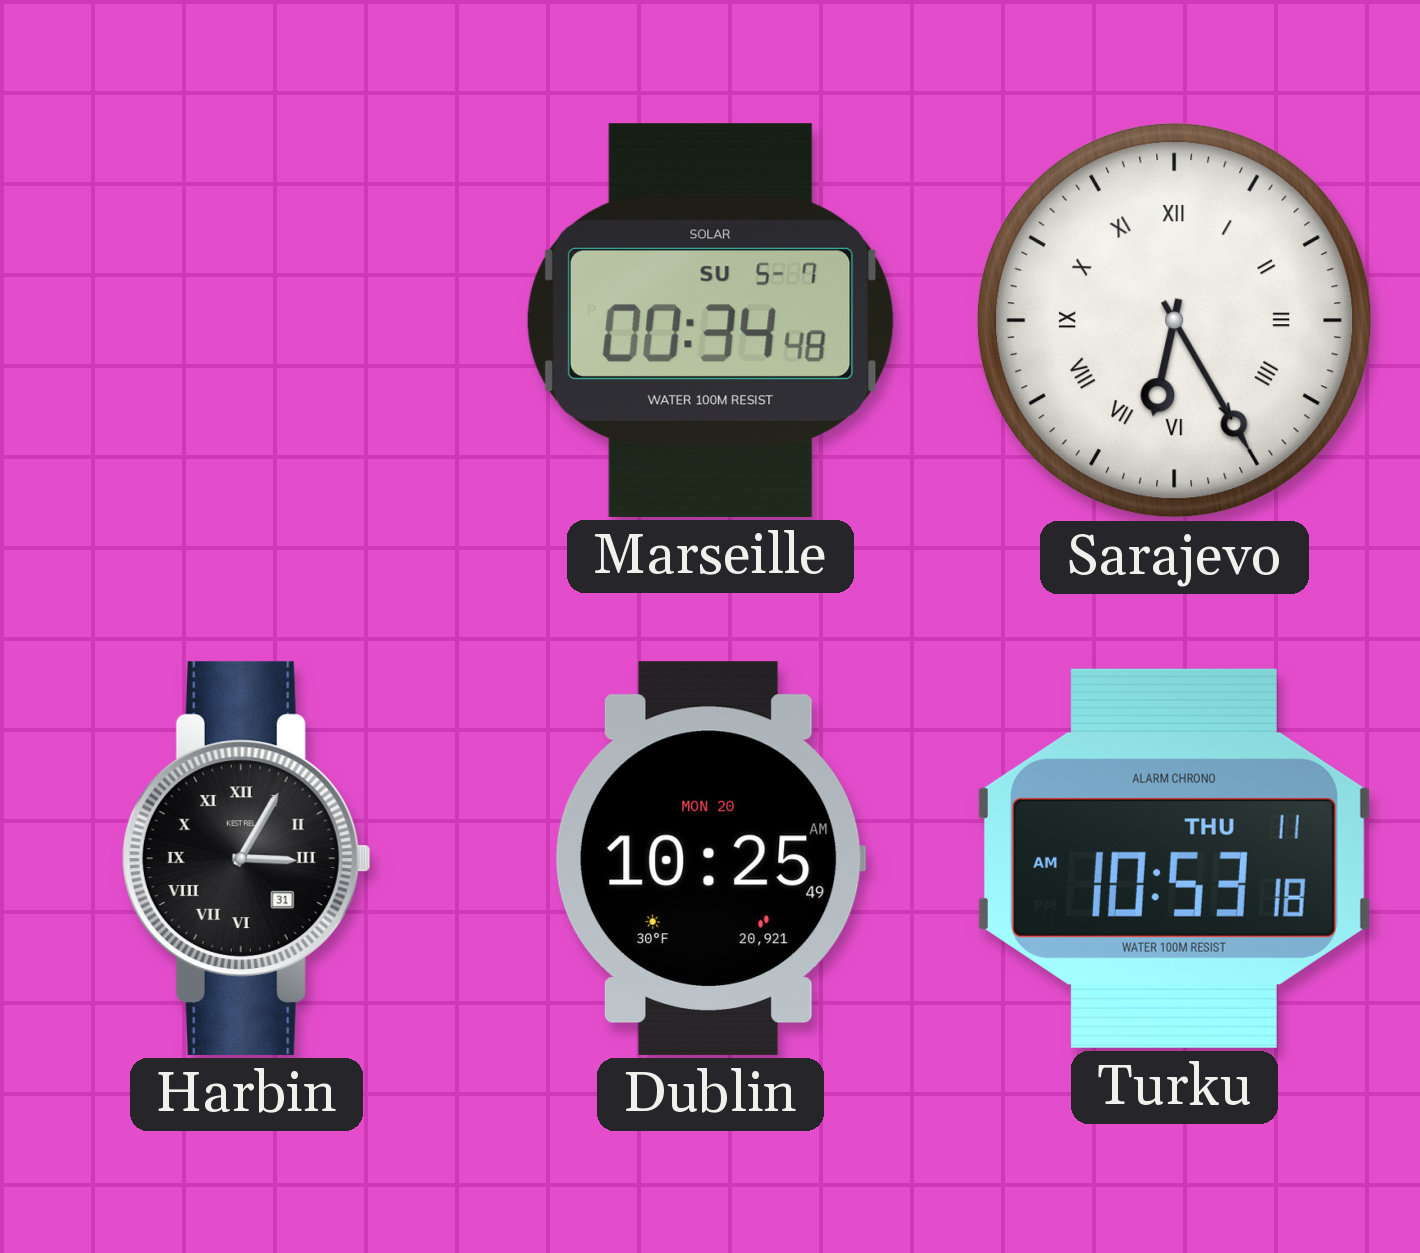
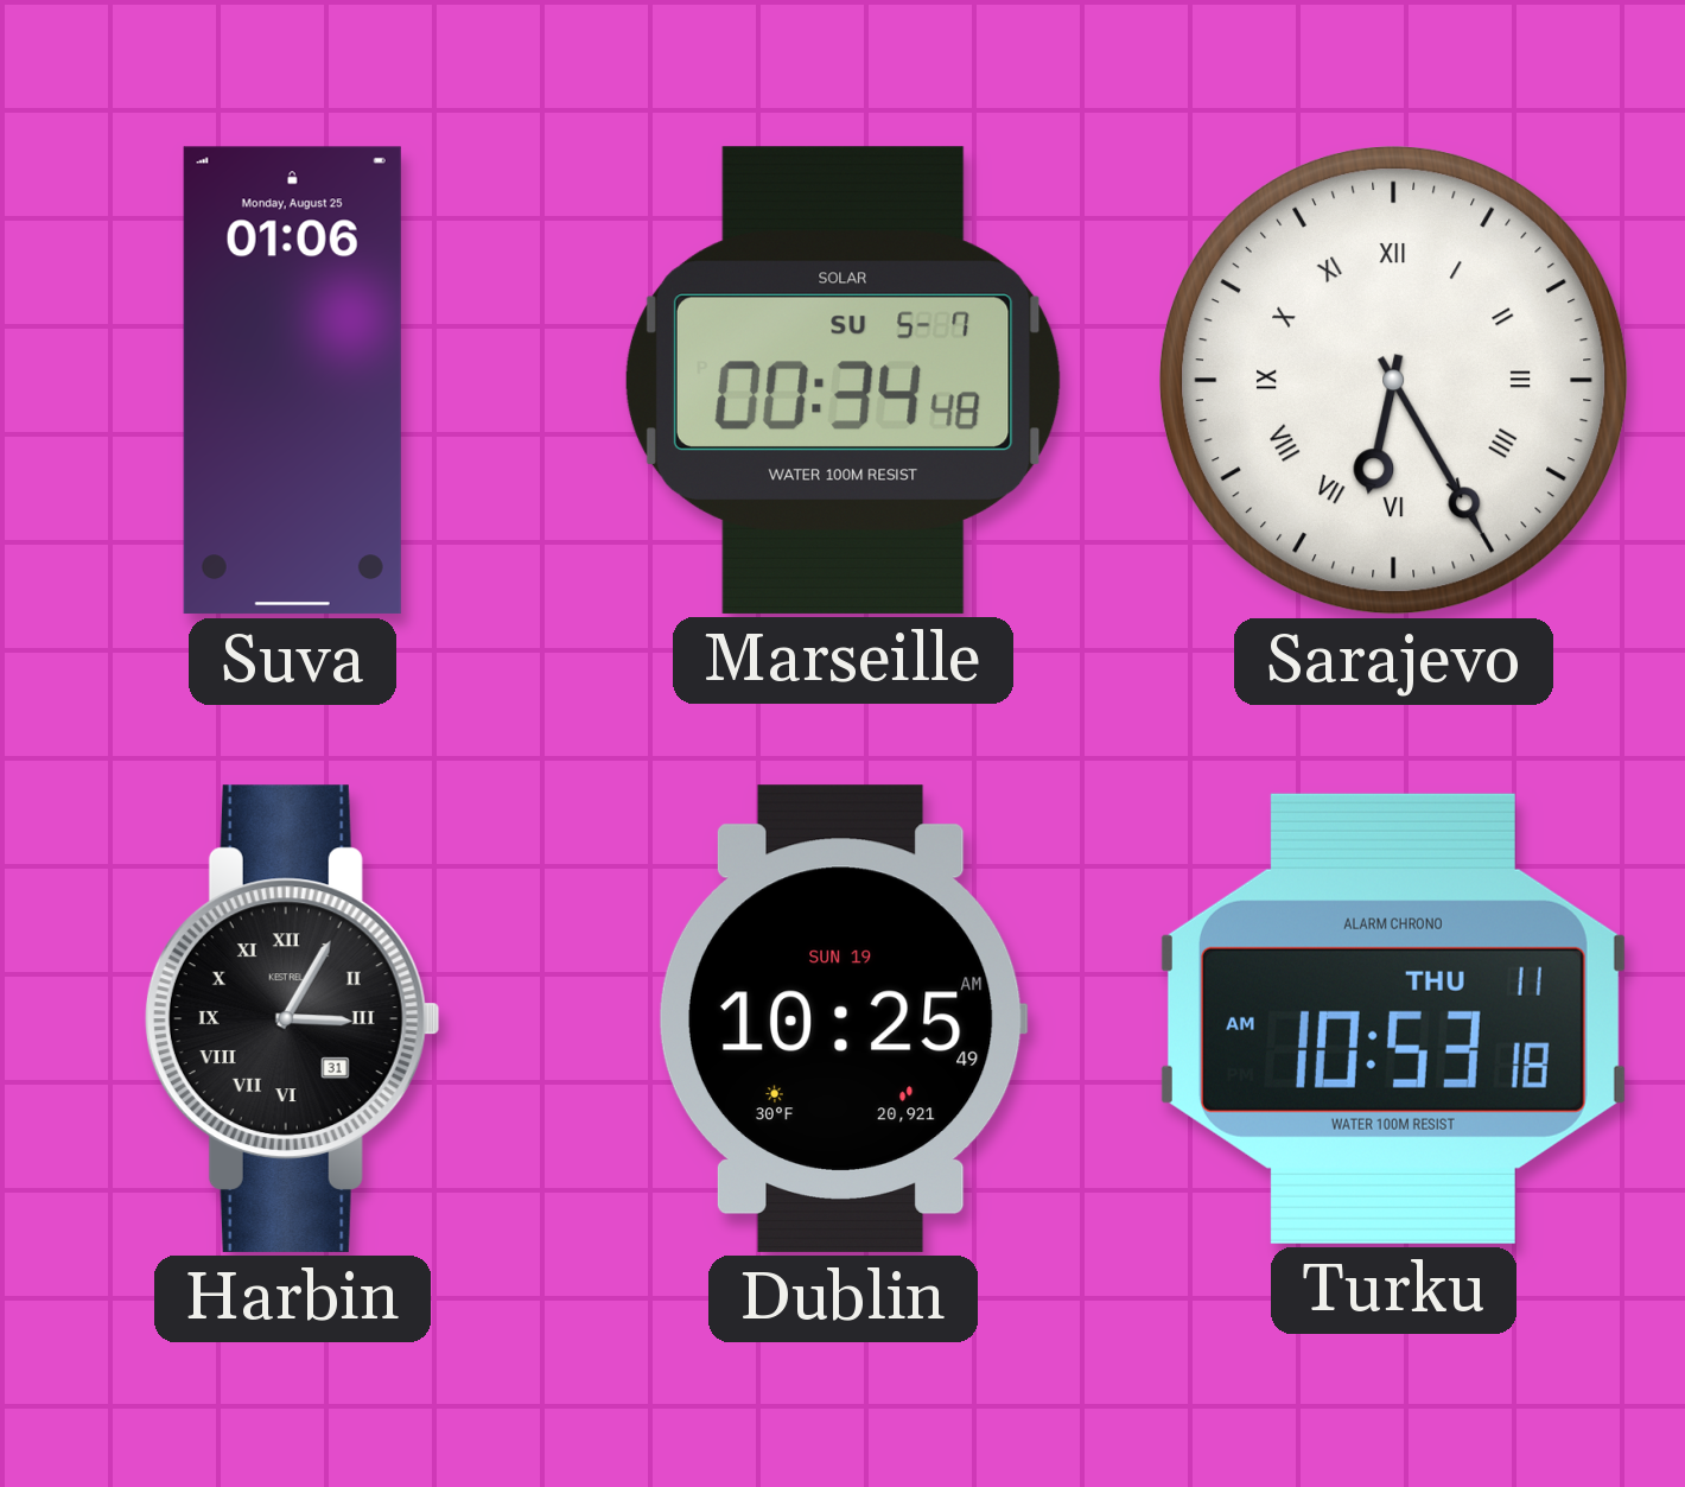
Suva: none -> 01:06
Dublin date: MON 20 -> SUN 19
